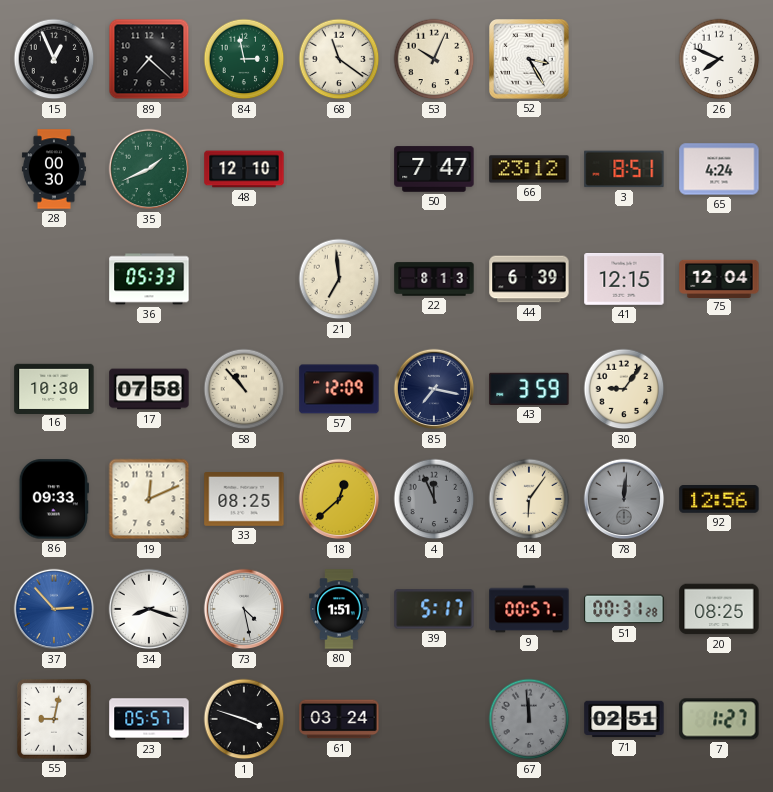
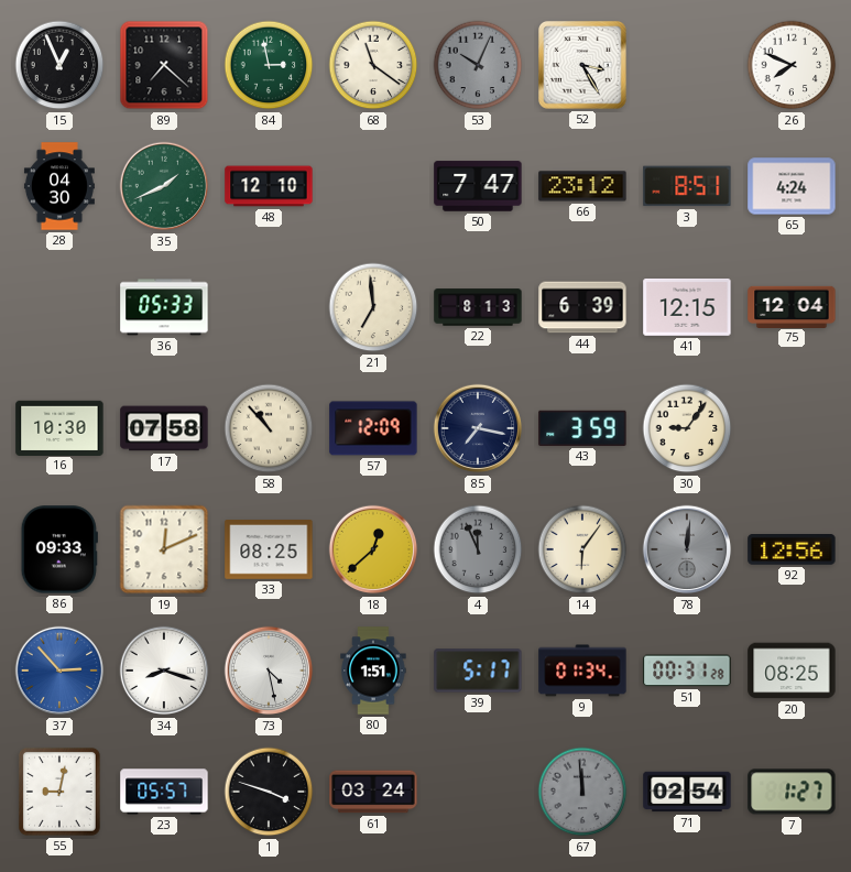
53 dial: cream -> grey
28: 00:30 -> 04:30
9: 00:57 -> 01:34
71: 02:51 -> 02:54
